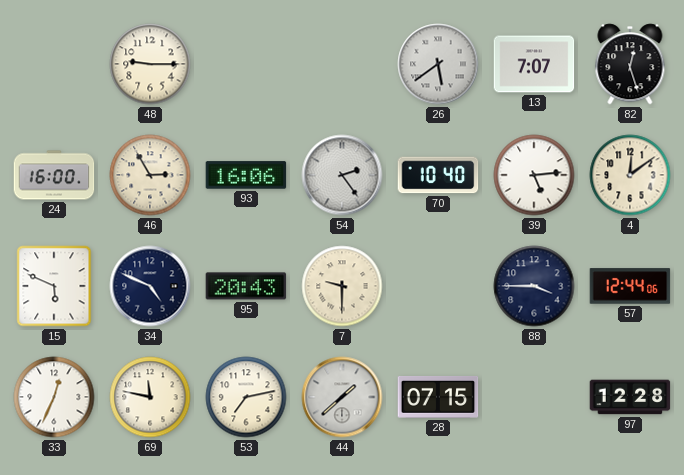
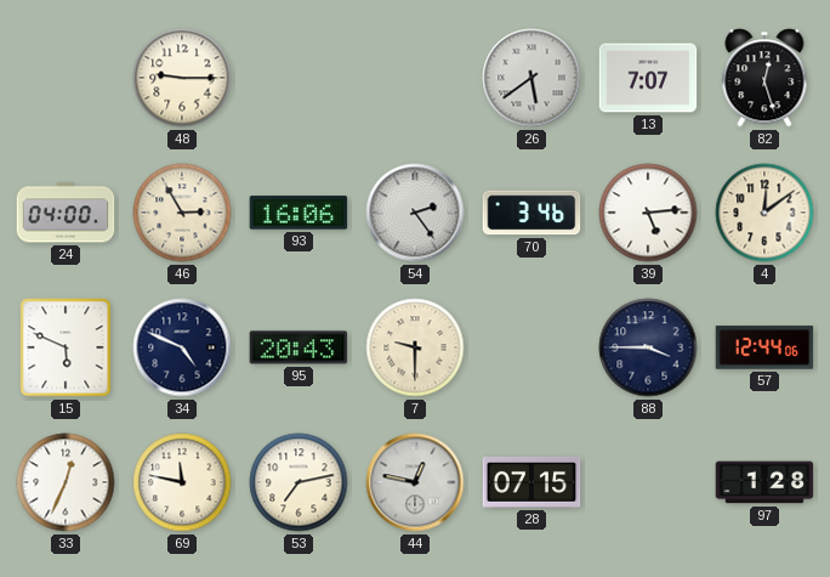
24: 16:00 -> 04:00
70: 10:40 -> 3:46
44: 1:38 -> 12:47
97: 12:28 -> 1:28
